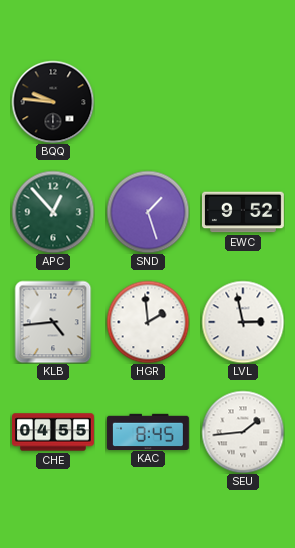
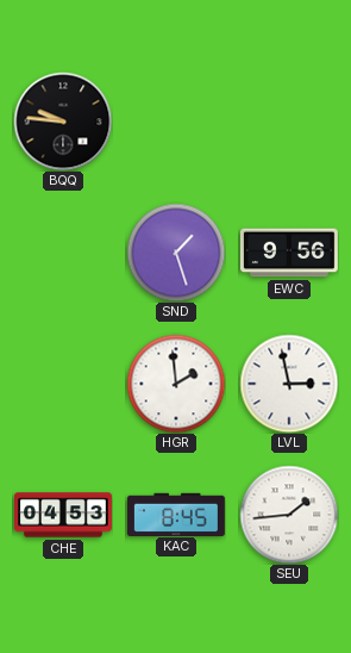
APC: 12:53 -> none
EWC: 9:52 -> 9:56
KLB: 4:44 -> none
CHE: 04:55 -> 04:53
